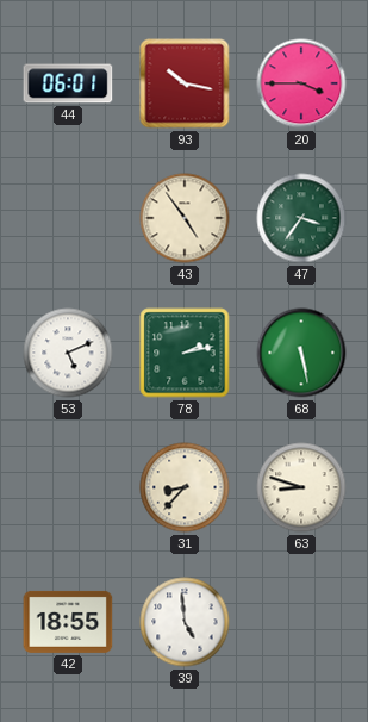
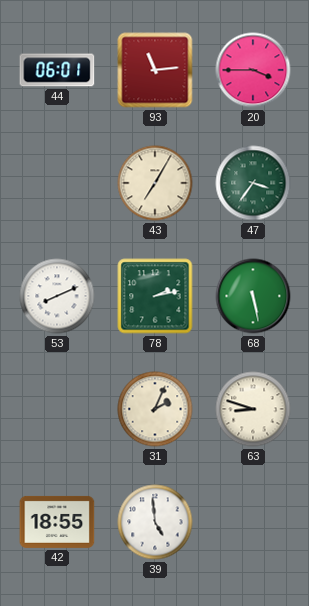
93: 10:17 -> 11:14
43: 4:54 -> 7:05
53: 5:11 -> 8:11
31: 8:37 -> 2:04
